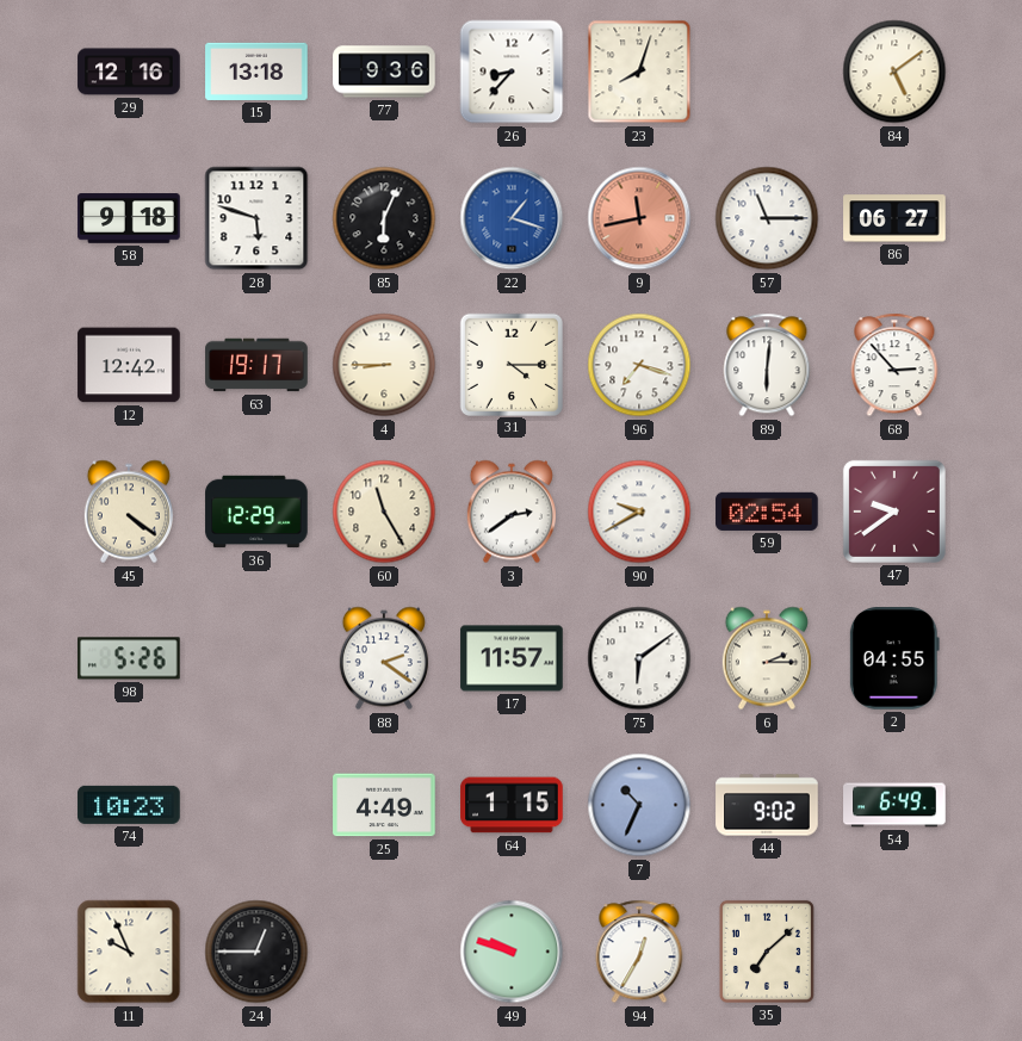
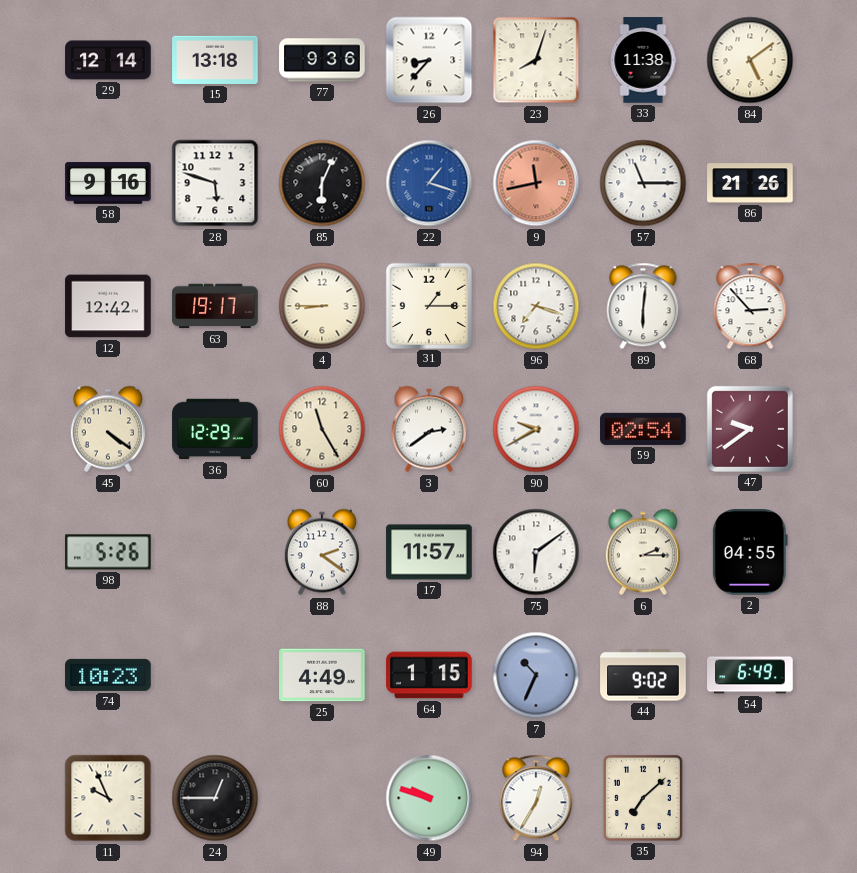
29: 12:16 -> 12:14
33: none -> 11:38
58: 9:18 -> 9:16
86: 06:27 -> 21:26
31: 4:15 -> 1:15
